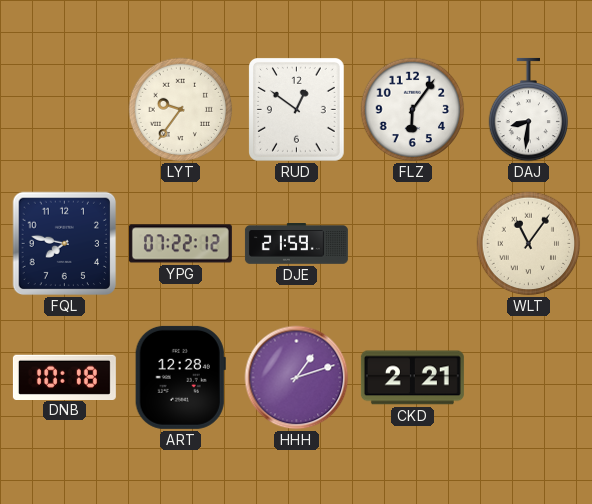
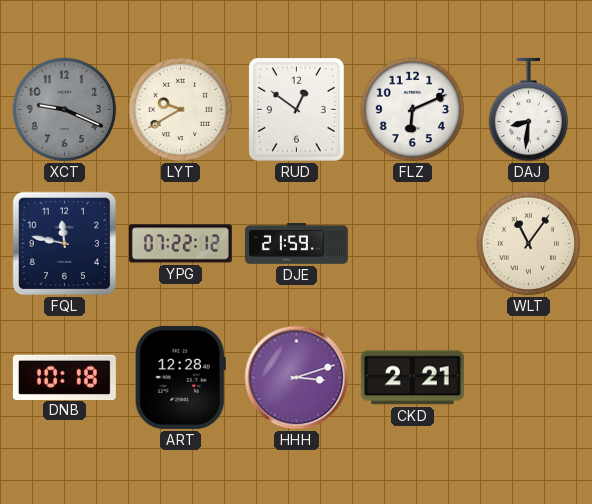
XCT: none -> 9:19
LYT: 9:36 -> 9:40
FLZ: 6:06 -> 6:11
FQL: 7:47 -> 11:47
HHH: 1:12 -> 3:12
